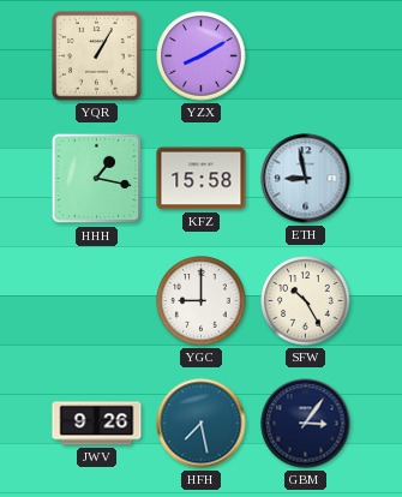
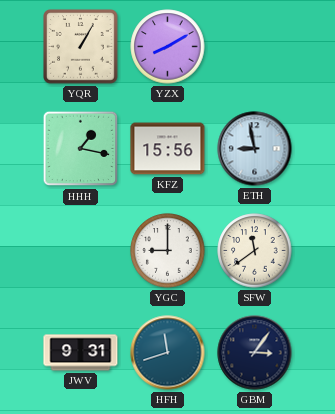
KFZ: 15:58 -> 15:56
SFW: 10:25 -> 11:39
JWV: 9:26 -> 9:31
HFH: 7:28 -> 11:42
